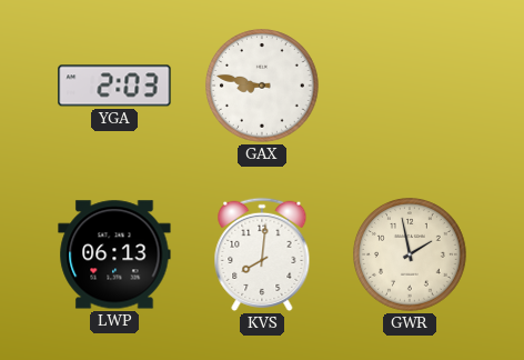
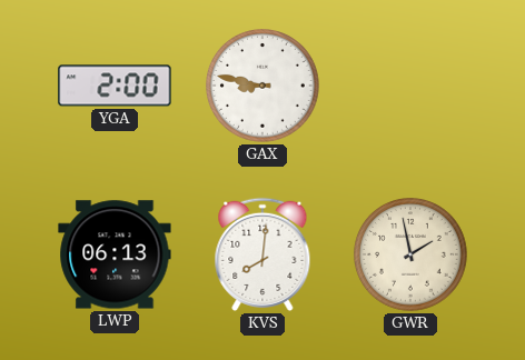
YGA: 2:03 -> 2:00
